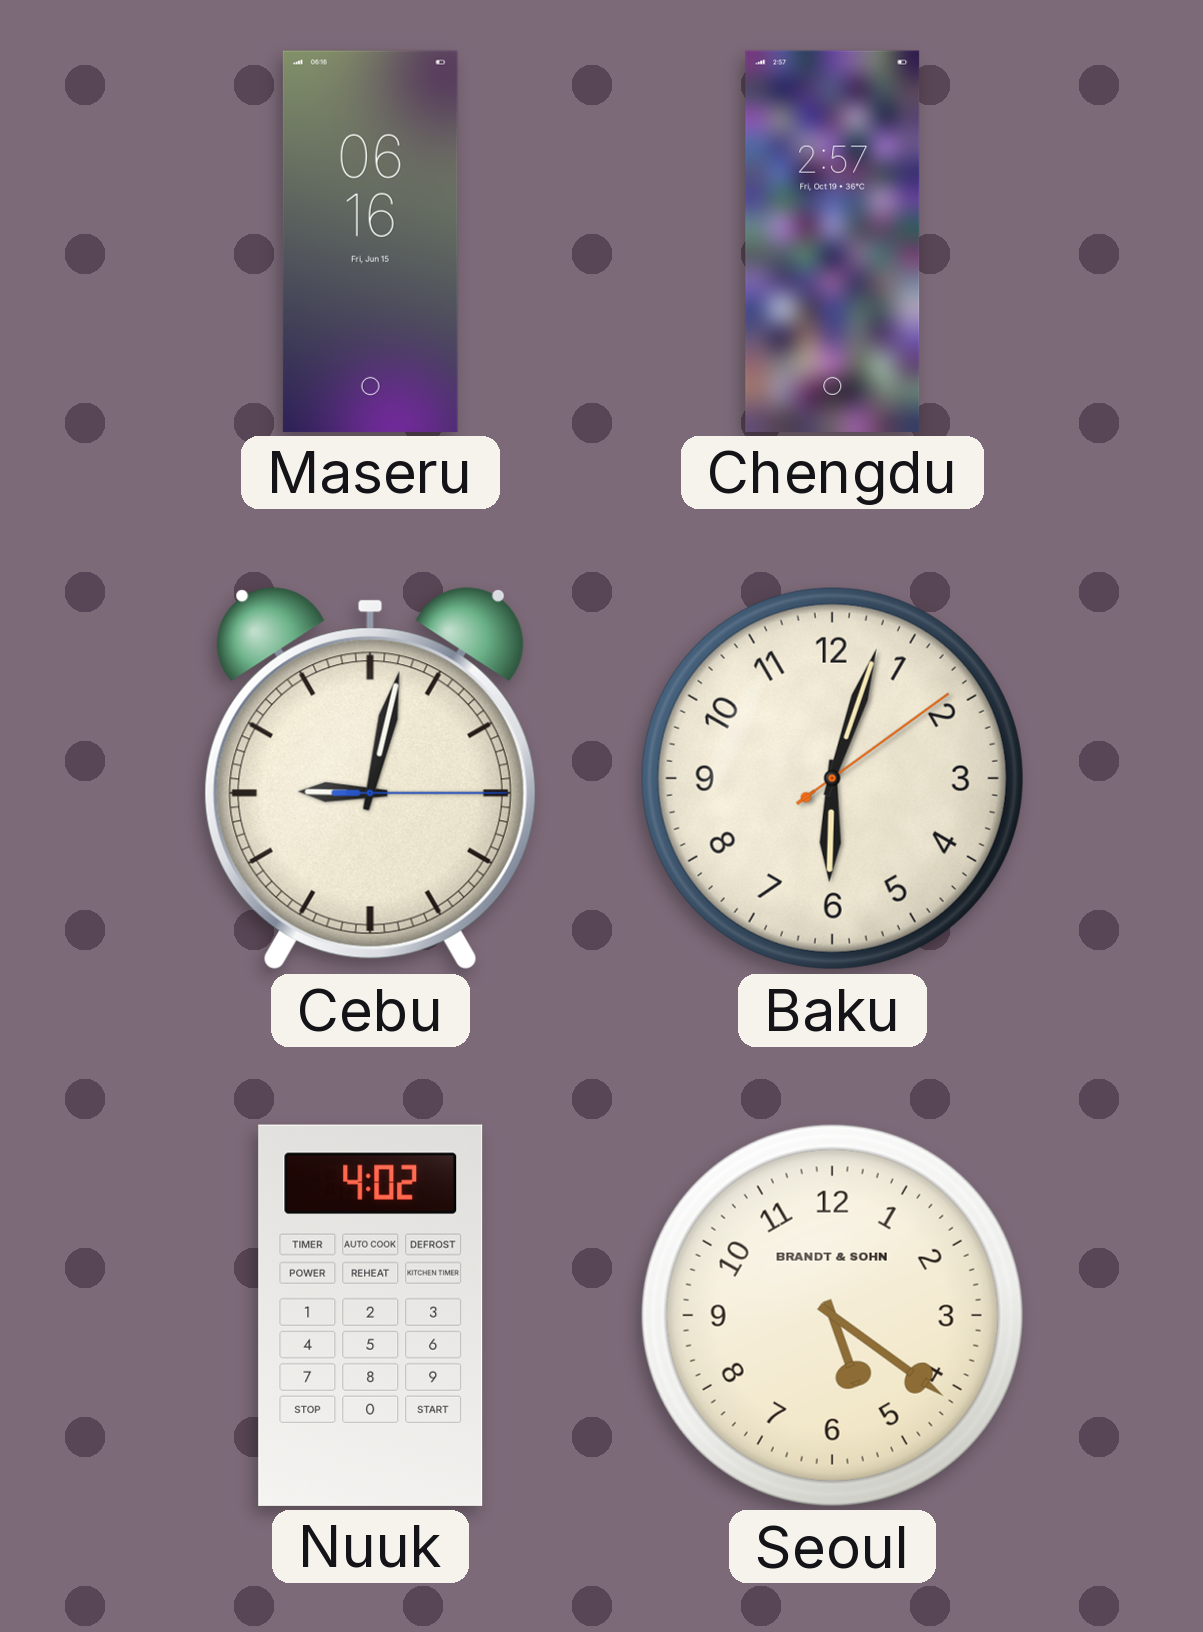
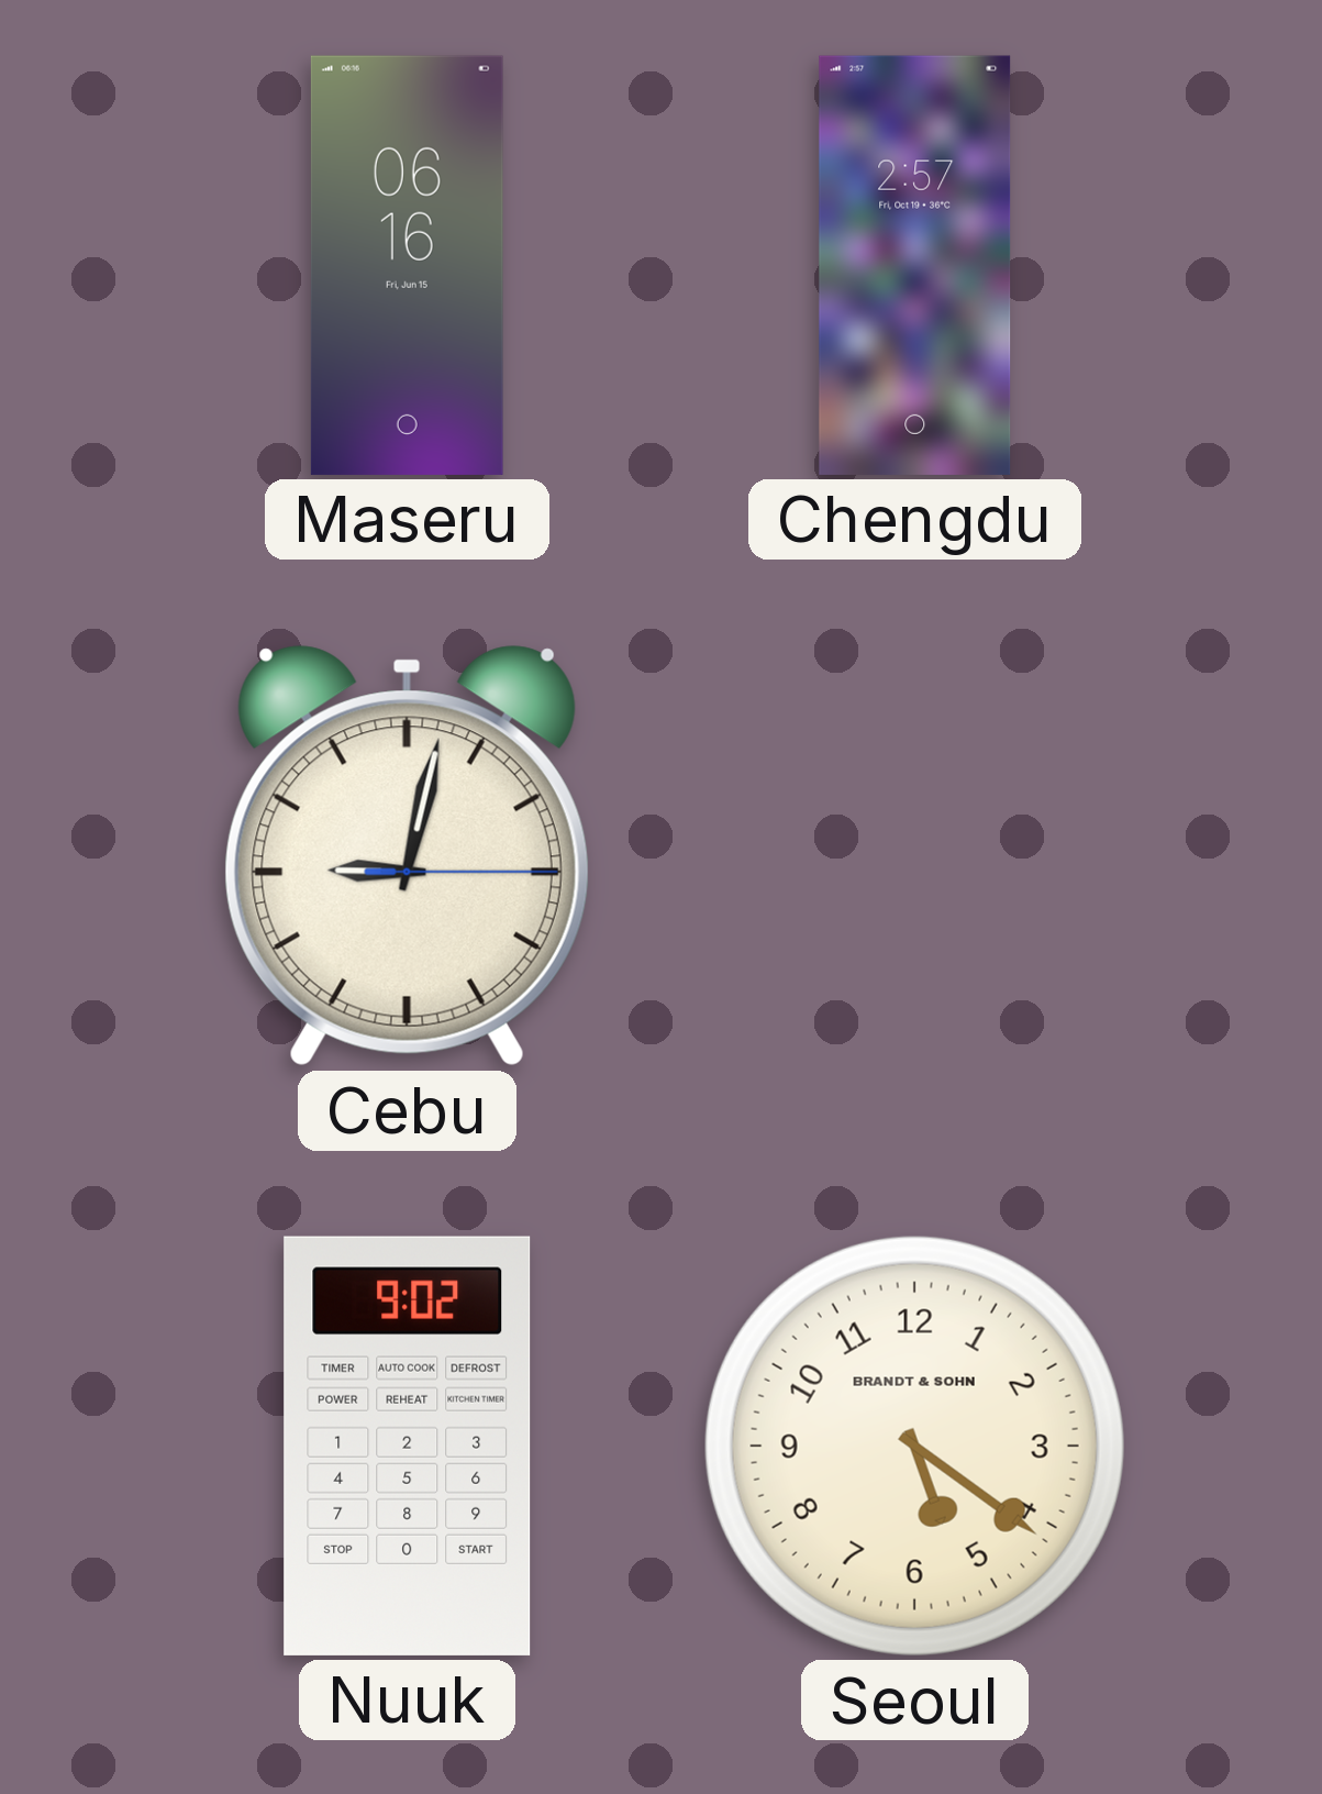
Baku: 6:03 -> none
Nuuk: 4:02 -> 9:02
